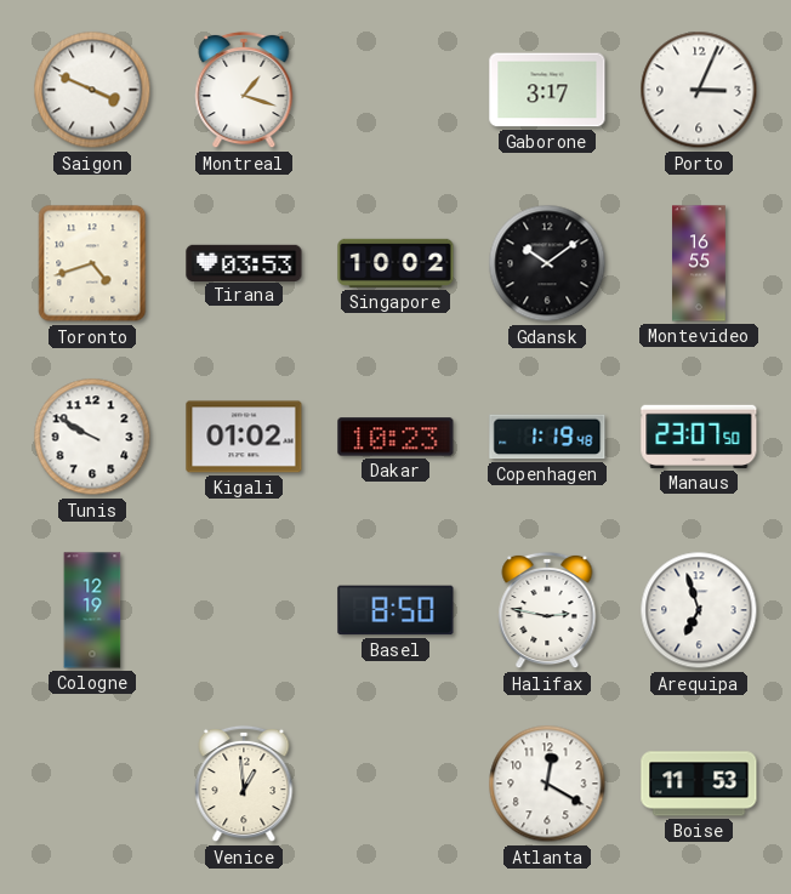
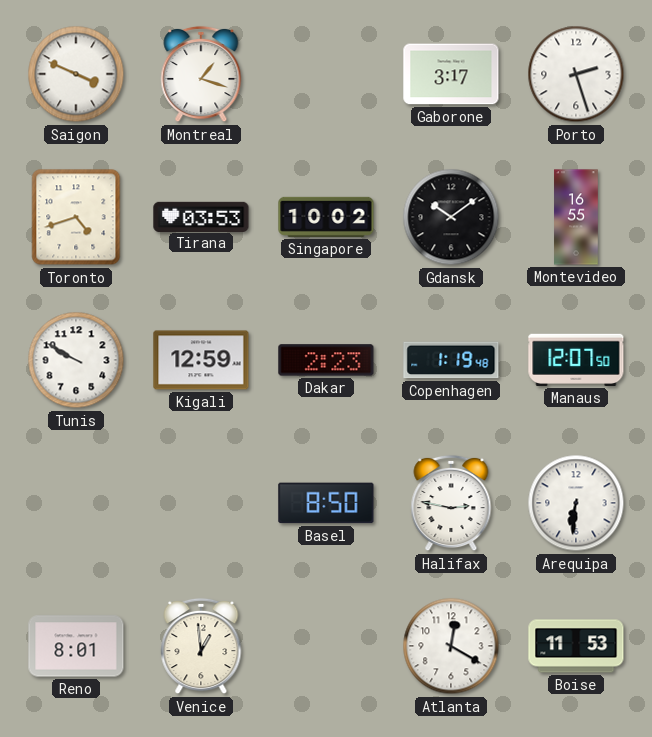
Porto: 3:04 -> 2:27
Kigali: 01:02 -> 12:59
Dakar: 10:23 -> 2:23
Manaus: 23:07 -> 12:07
Cologne: 12:19 -> none
Arequipa: 6:57 -> 6:31
Reno: none -> 8:01
